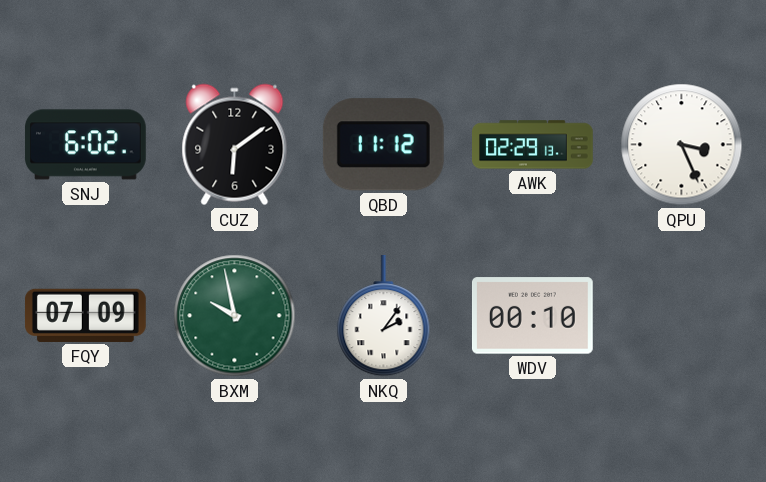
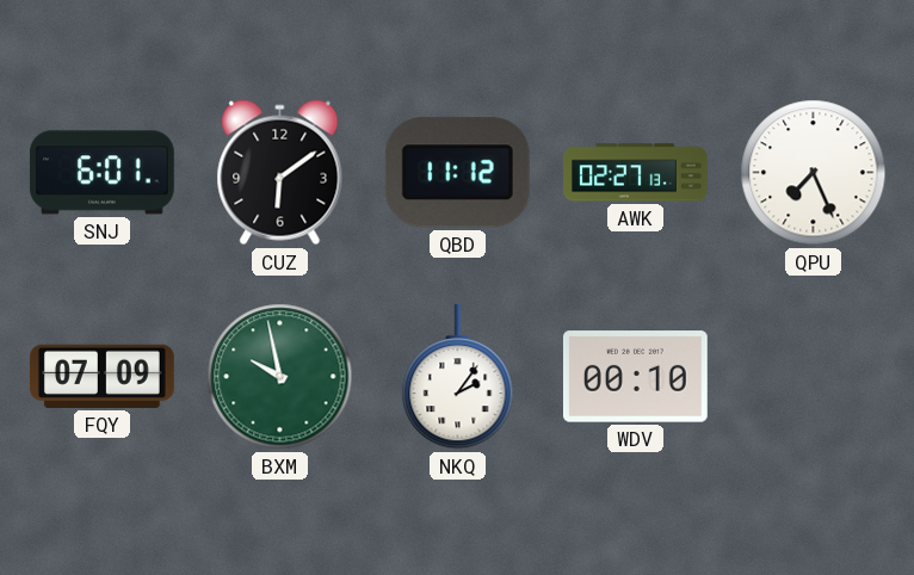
SNJ: 6:02 -> 6:01
AWK: 02:29 -> 02:27
QPU: 3:26 -> 7:26
